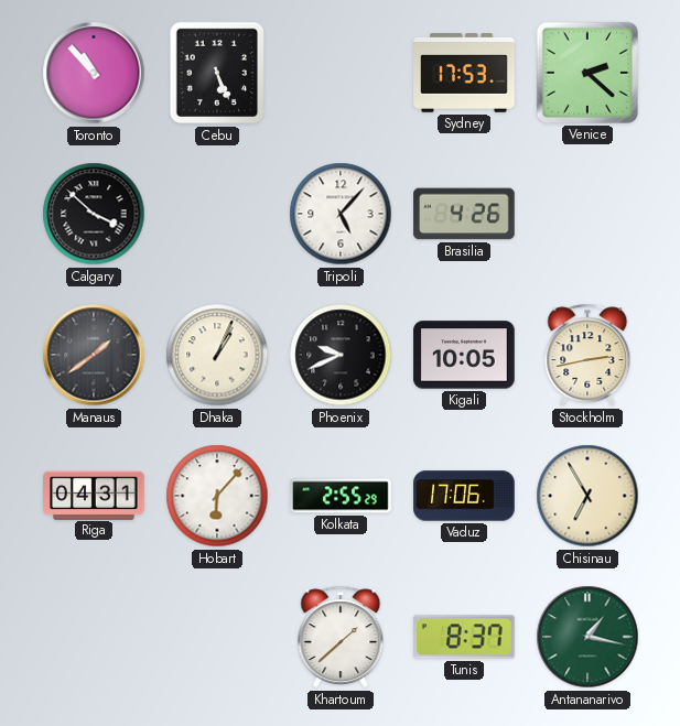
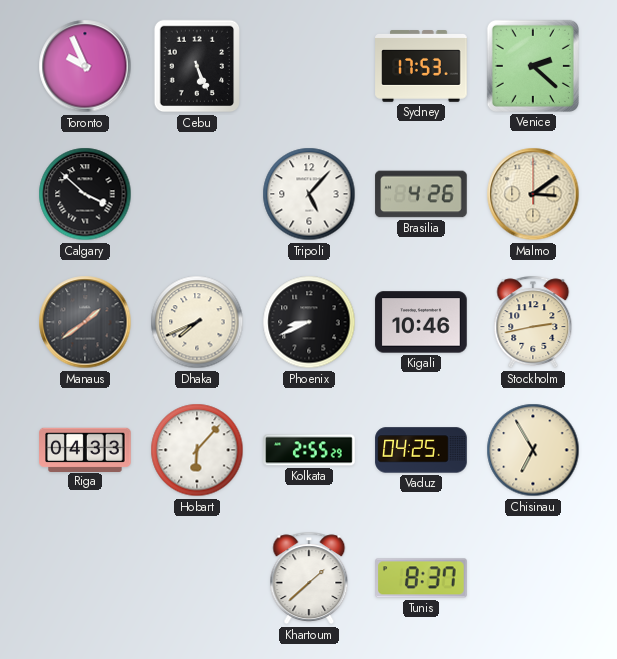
Toronto: 10:53 -> 9:56
Malmo: none -> 3:09
Dhaka: 1:04 -> 7:41
Phoenix: 9:41 -> 8:41
Kigali: 10:05 -> 10:46
Riga: 04:31 -> 04:33
Vaduz: 17:06 -> 04:25
Antananarivo: 1:17 -> none
